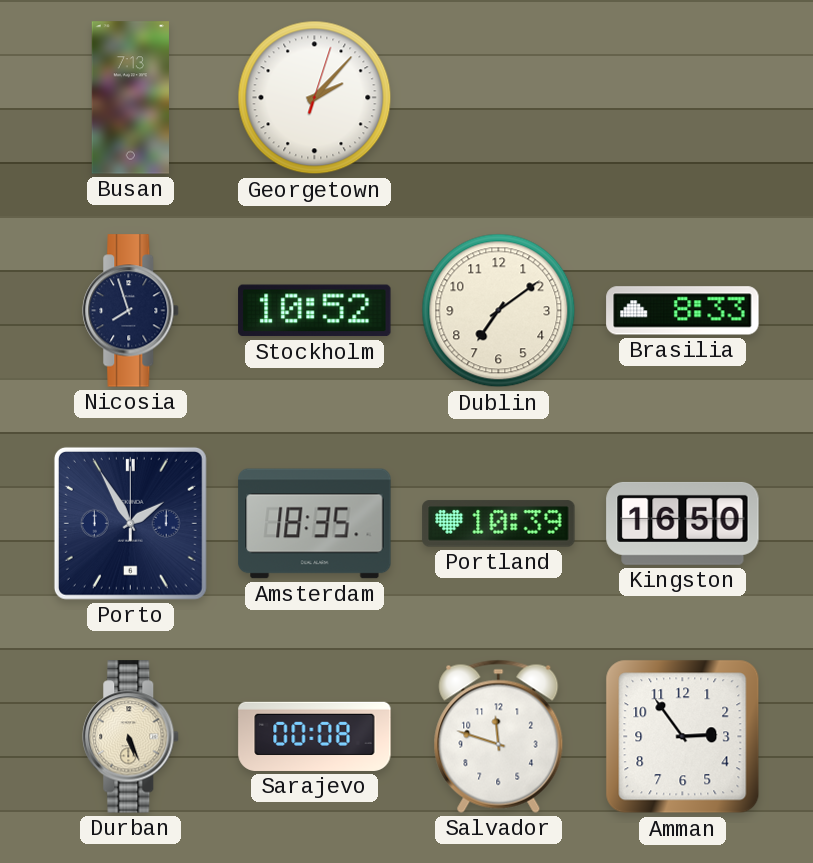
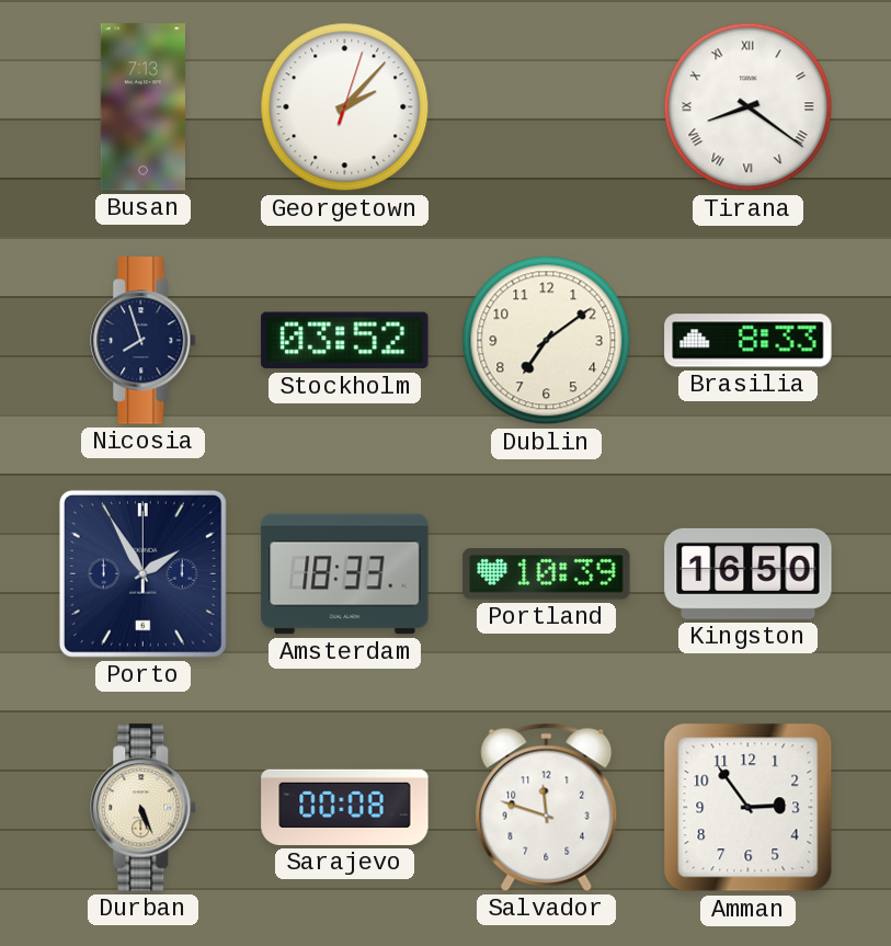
Tirana: none -> 8:21
Stockholm: 10:52 -> 03:52
Amsterdam: 18:35 -> 18:33
